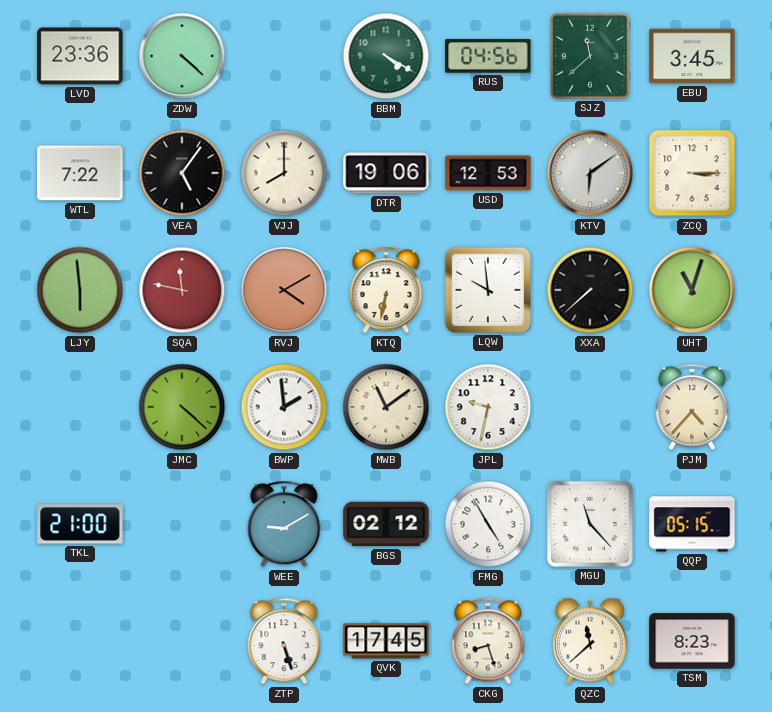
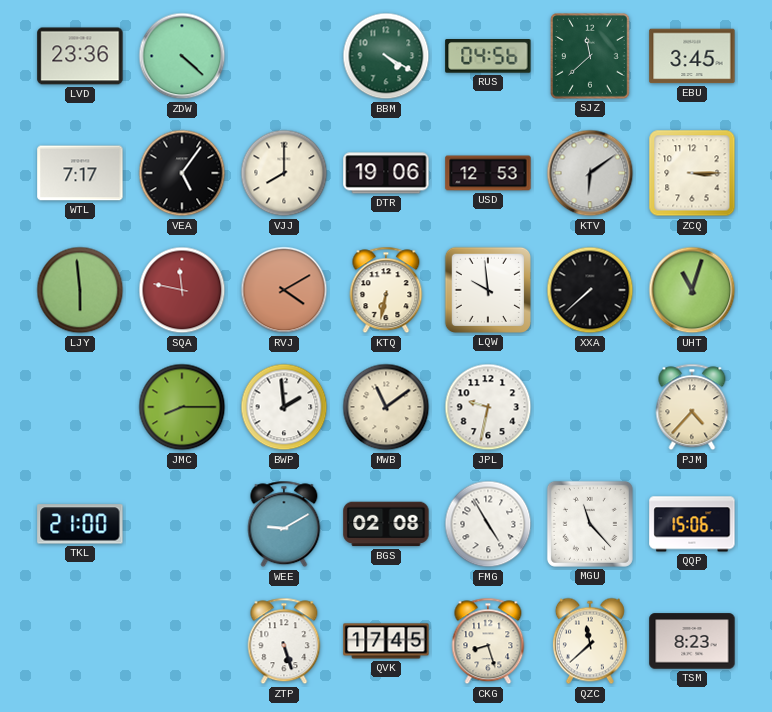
WTL: 7:22 -> 7:17
JMC: 4:22 -> 8:15
BGS: 02:12 -> 02:08
QQP: 05:15 -> 15:06
